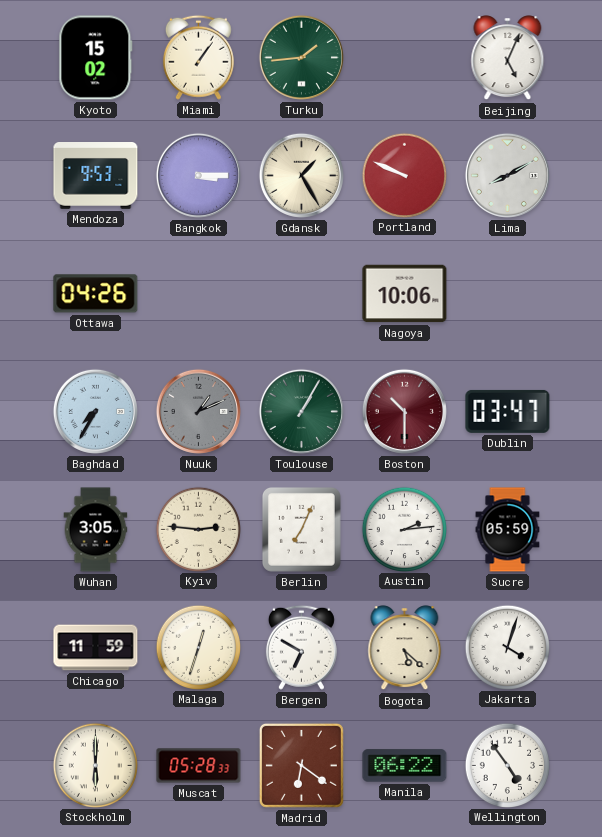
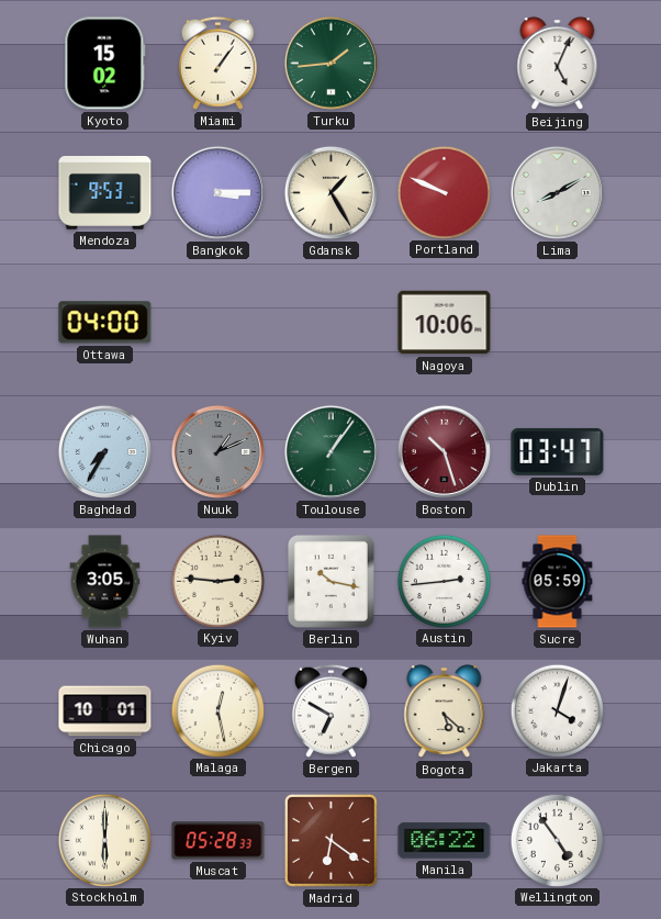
Ottawa: 04:26 -> 04:00
Toulouse: 1:05 -> 1:06
Boston: 10:30 -> 10:27
Berlin: 7:04 -> 10:17
Austin: 2:14 -> 2:44
Chicago: 11:59 -> 10:01
Malaga: 12:33 -> 12:28
